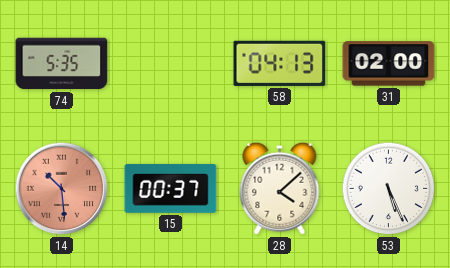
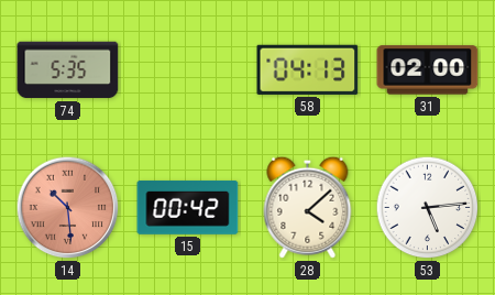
15: 00:37 -> 00:42
53: 5:26 -> 5:14
